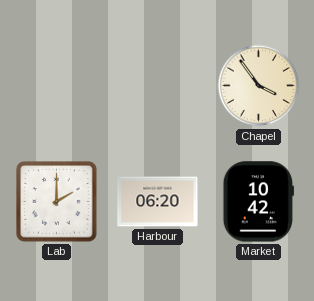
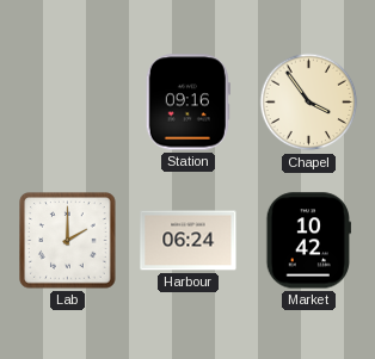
Station: none -> 09:16
Harbour: 06:20 -> 06:24
